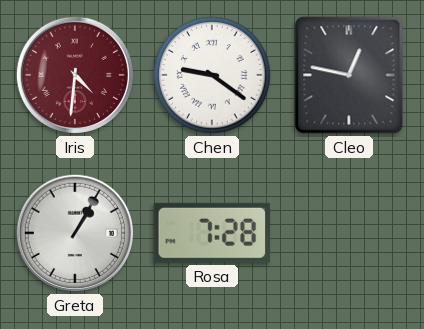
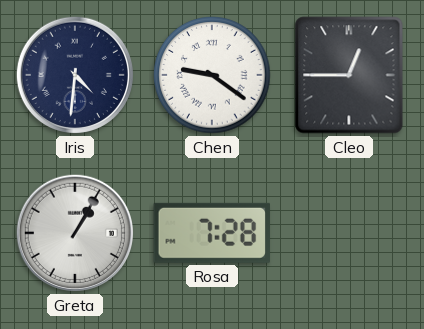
Iris dial: burgundy -> navy
Cleo: 12:47 -> 12:45
